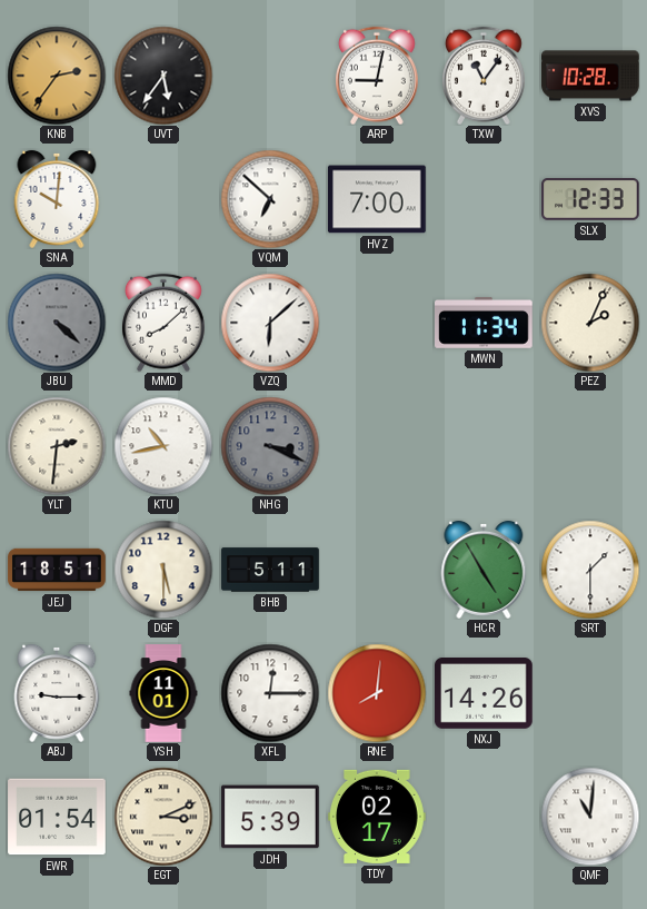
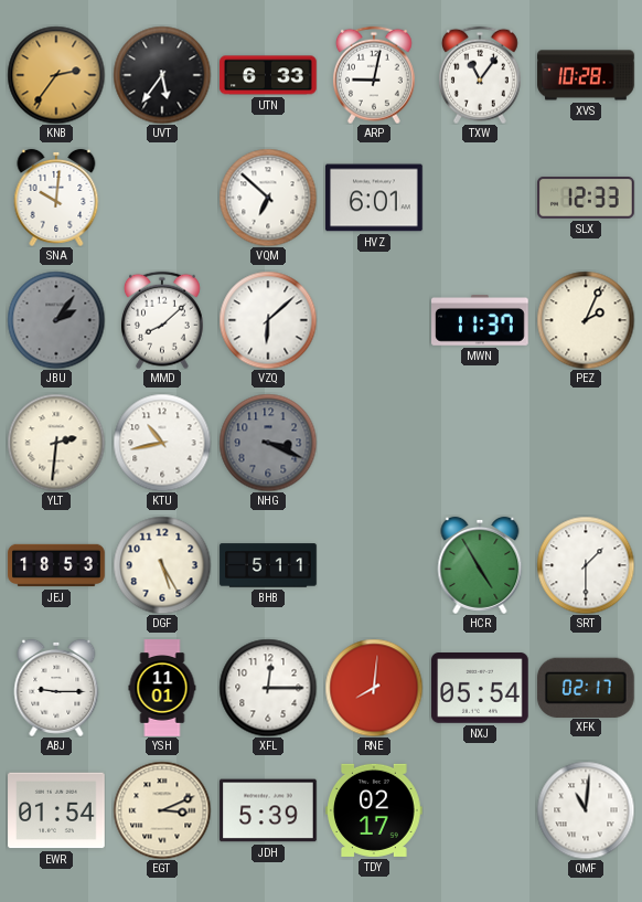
UTN: none -> 6:33
HVZ: 7:00 -> 6:01
JBU: 4:22 -> 2:06
MWN: 11:34 -> 11:37
JEJ: 18:51 -> 18:53
DGF: 5:30 -> 5:25
NXJ: 14:26 -> 05:54
XFK: none -> 02:17
